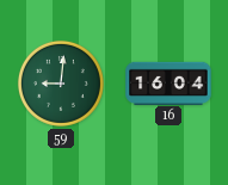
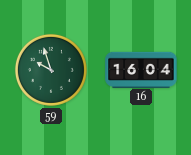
59: 9:01 -> 9:57
